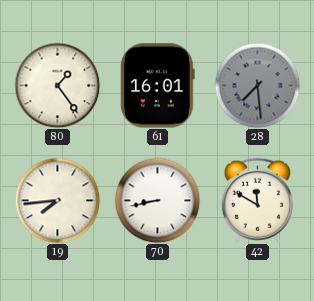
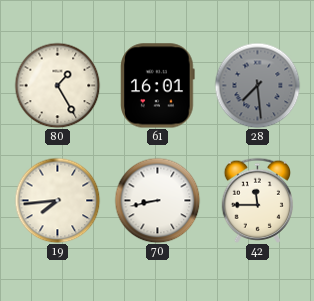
80: 1:24 -> 1:25
42: 11:50 -> 11:45
